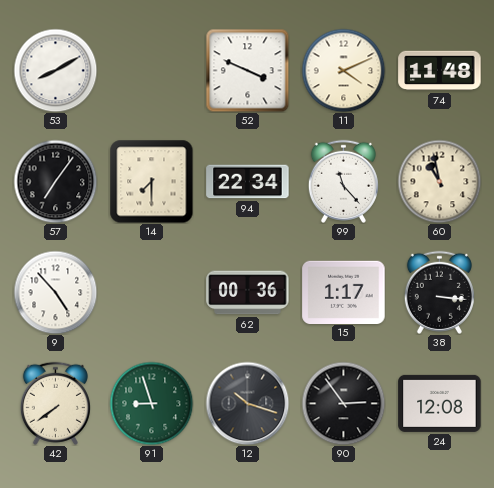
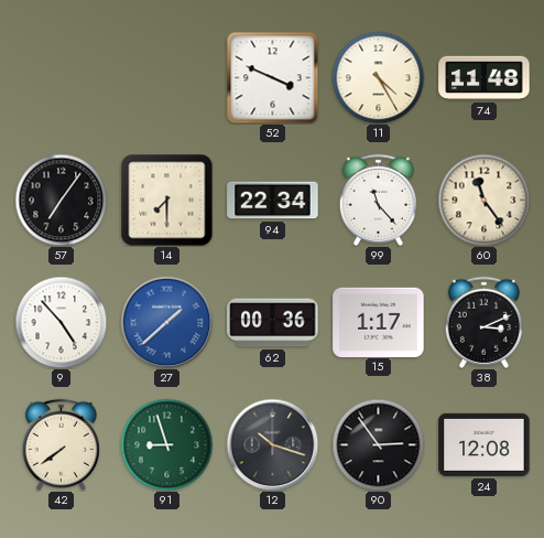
53: 8:10 -> none
11: 4:11 -> 4:25
60: 10:58 -> 11:24
27: none -> 1:38
38: 3:16 -> 3:11
